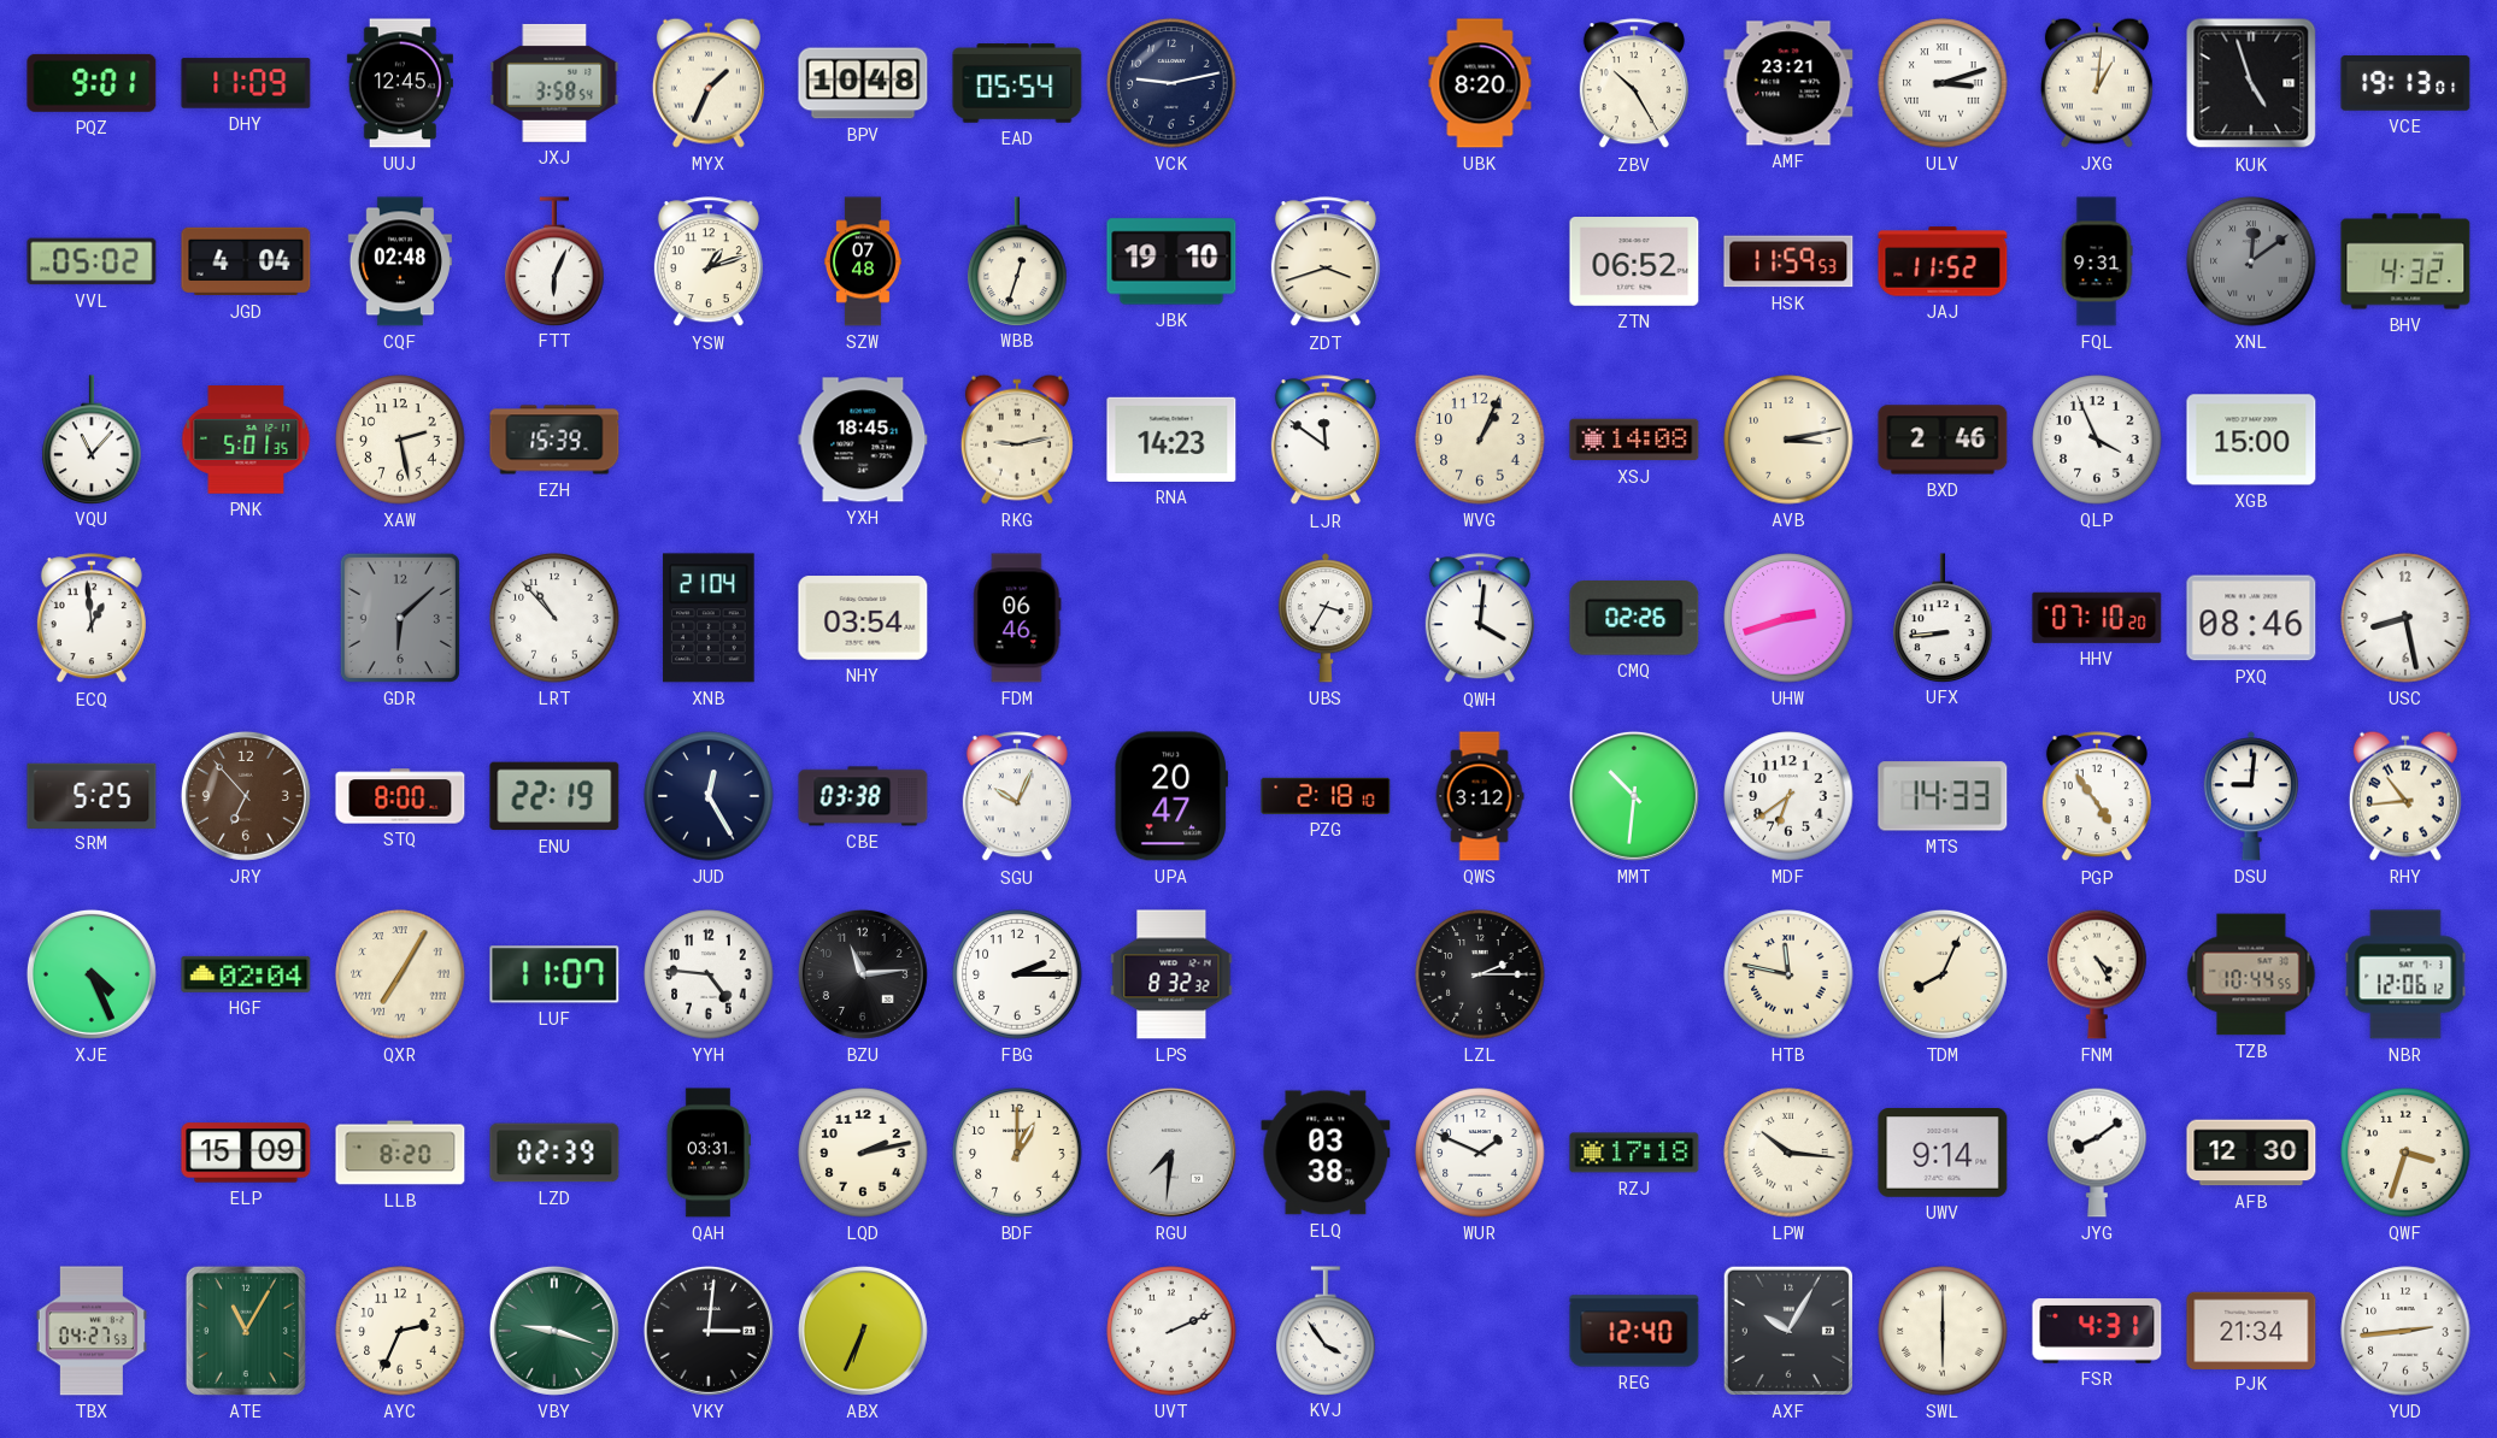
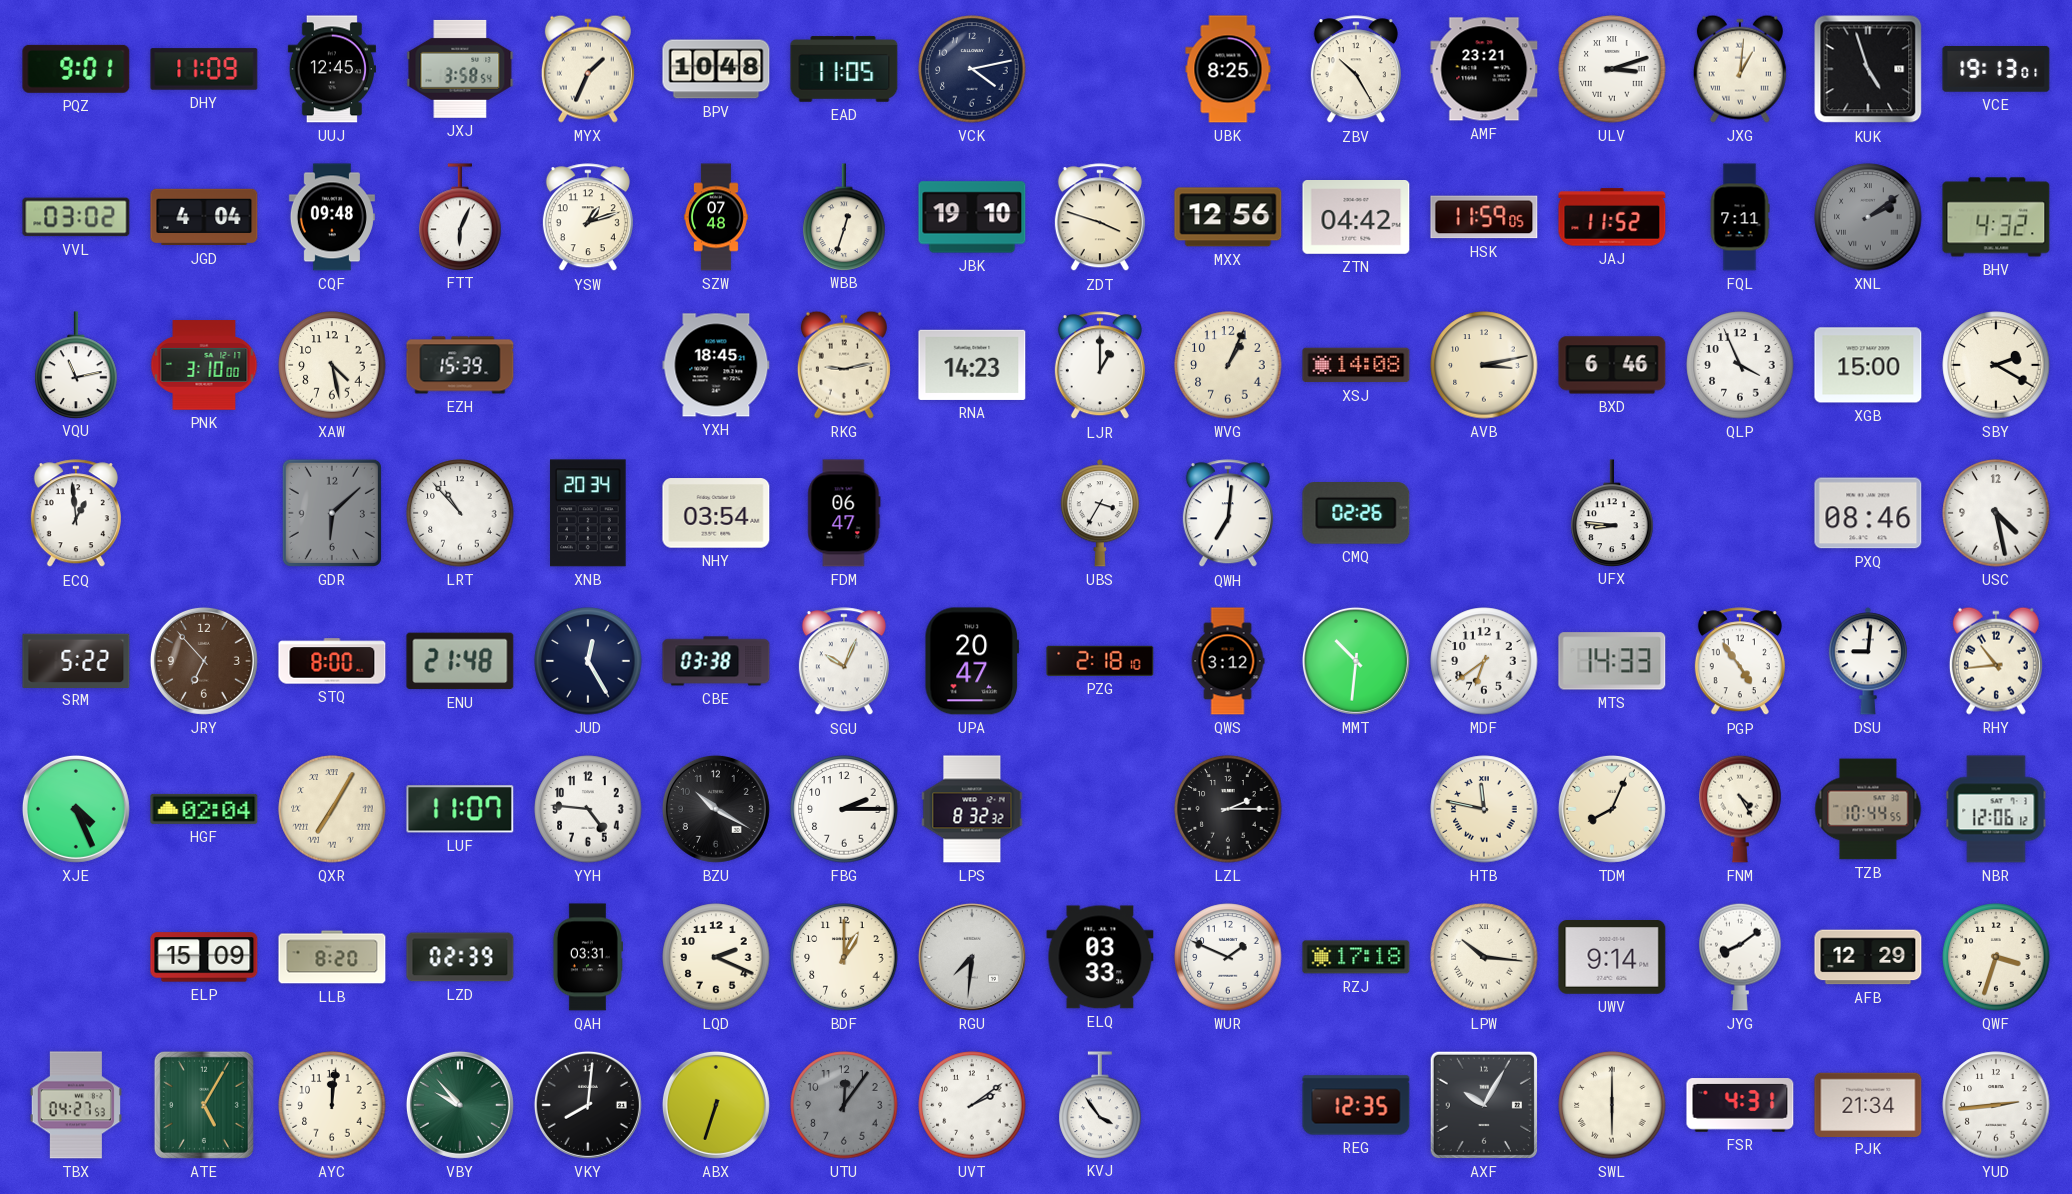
EAD: 05:54 -> 11:05
VCK: 9:13 -> 4:13
UBK: 8:20 -> 8:25
VVL: 05:02 -> 03:02
CQF: 02:48 -> 09:48
ZDT: 3:42 -> 3:48
MXX: none -> 12:56
ZTN: 06:52 -> 04:42
HSK: 11:59:53 -> 11:59:05
FQL: 9:31 -> 7:11
XNL: 12:09 -> 2:09
VQU: 11:07 -> 11:13
PNK: 5:01 -> 3:10
XAW: 2:28 -> 4:28
LJR: 11:51 -> 1:00
BXD: 2:46 -> 6:46
SBY: none -> 2:20
XNB: 21:04 -> 20:34
FDM: 06:46 -> 06:47
QWH: 4:01 -> 7:01
UHW: 2:42 -> none
UFX: 8:44 -> 8:46
HHV: 07:10 -> none
USC: 8:28 -> 4:28
SRM: 5:25 -> 5:22
ENU: 22:19 -> 21:48
BZU: 11:14 -> 10:20
LQD: 2:13 -> 2:19
ELQ: 03:38 -> 03:33
AFB: 12:30 -> 12:29
ATE: 11:05 -> 5:05
AYC: 2:34 -> 12:01
VBY: 9:18 -> 9:53
VKY: 3:01 -> 8:01
ABX: 6:34 -> 6:33
UTU: none -> 12:06
UVT: 2:11 -> 2:09
REG: 12:40 -> 12:35
